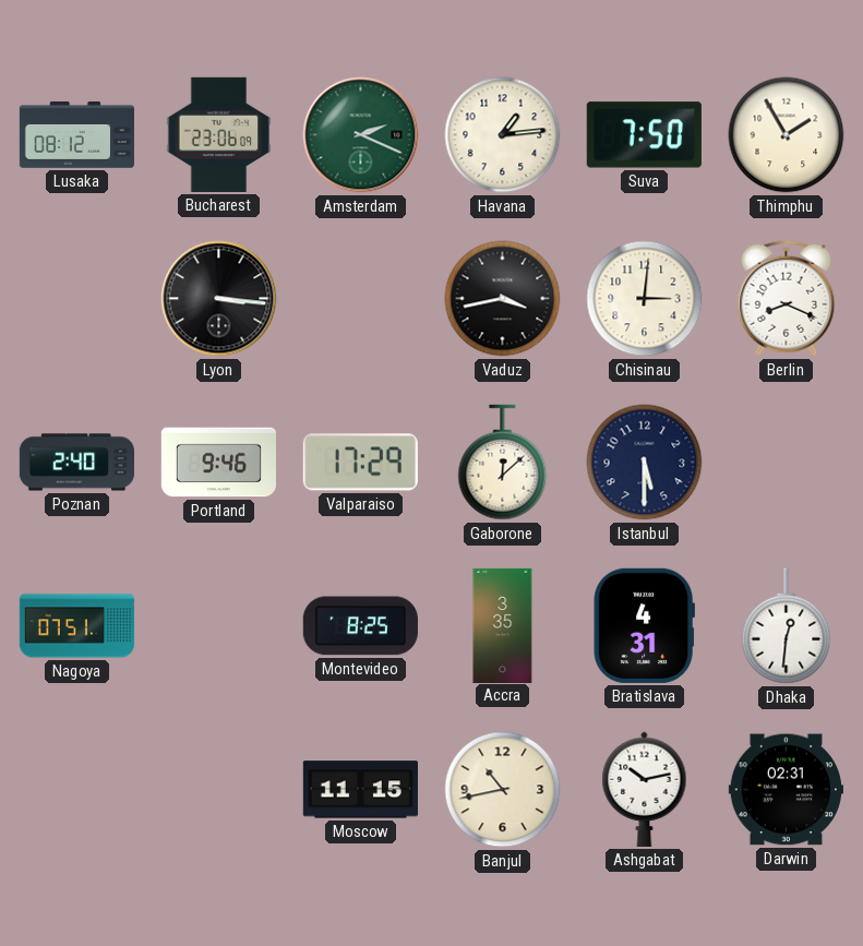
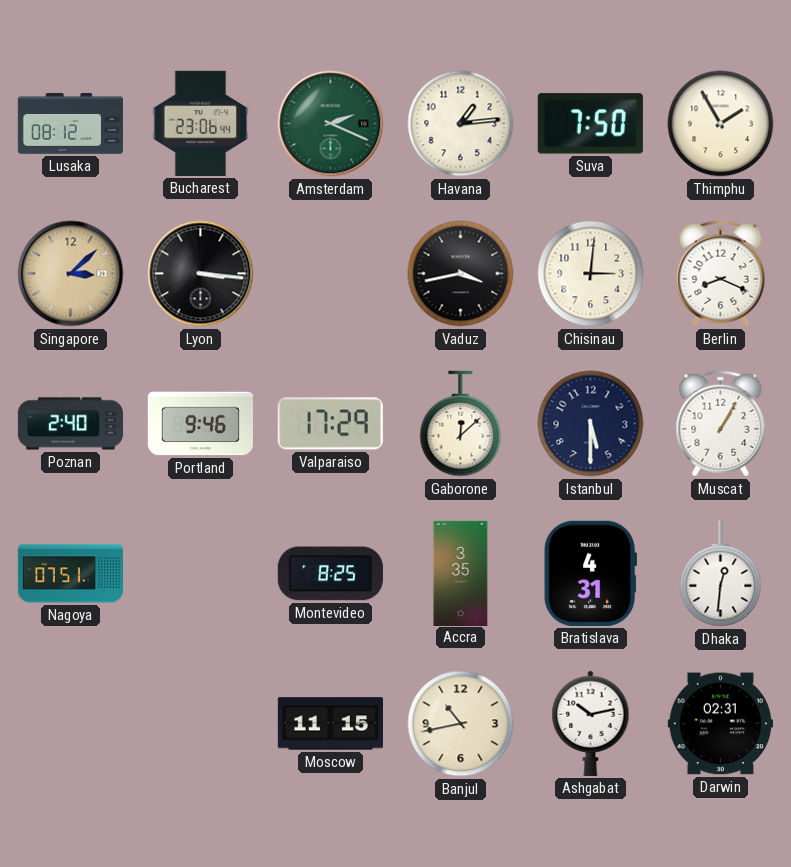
Bucharest: 23:06:09 -> 23:06:44
Singapore: none -> 3:08
Muscat: none -> 1:05
